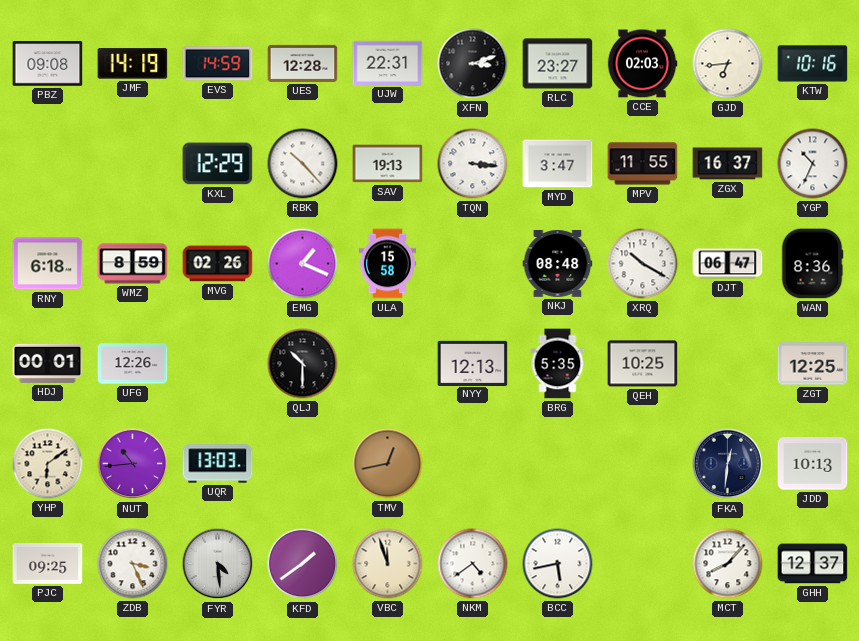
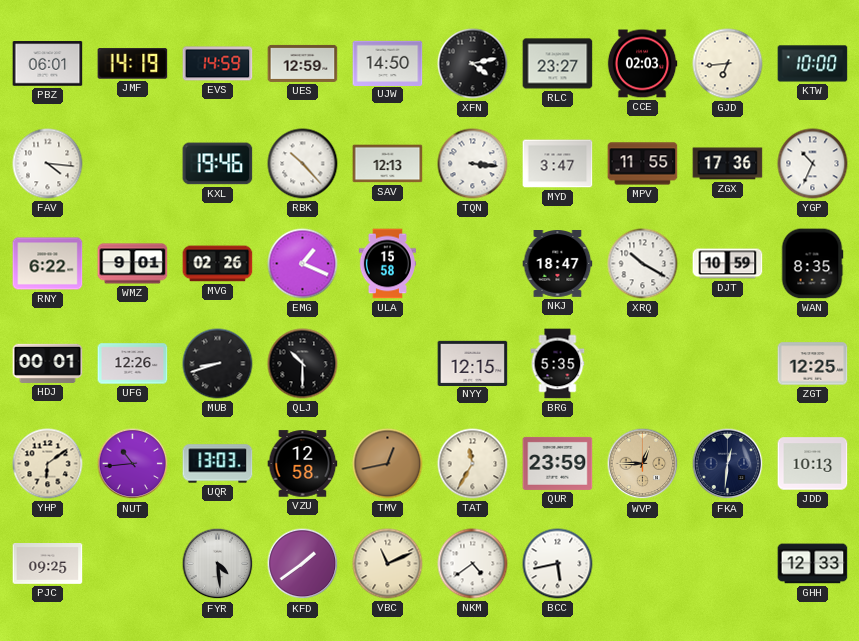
PBZ: 09:08 -> 06:01
UES: 12:28 -> 12:59
UJW: 22:31 -> 14:50
XFN: 3:12 -> 4:13
KTW: 10:16 -> 10:00
FAV: none -> 4:16
KXL: 12:29 -> 19:46
SAV: 19:13 -> 12:13
ZGX: 16:37 -> 17:36
RNY: 6:18 -> 6:22
WMZ: 8:59 -> 9:01
NKJ: 08:48 -> 18:47
DJT: 06:47 -> 10:59
WAN: 8:36 -> 8:35
MUB: none -> 8:42
NYY: 12:13 -> 12:15
QEH: 10:25 -> none
VZU: none -> 12:58
TAT: none -> 11:35
QUR: none -> 23:59
WVP: none -> 12:45
ZDB: 3:26 -> none
VBC: 11:57 -> 11:11
MCT: 8:07 -> none
GHH: 12:37 -> 12:33
